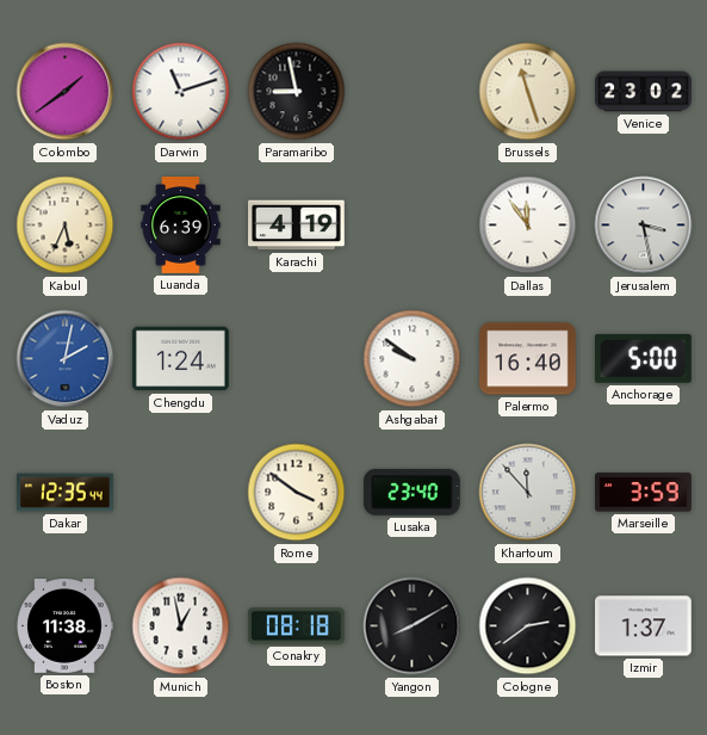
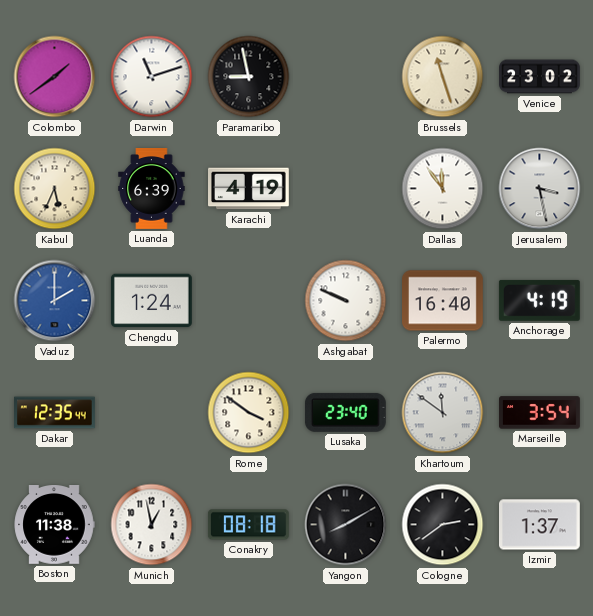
Vaduz: 2:02 -> 2:00
Ashgabat: 9:51 -> 9:49
Anchorage: 5:00 -> 4:19
Khartoum: 11:53 -> 11:51
Marseille: 3:59 -> 3:54
